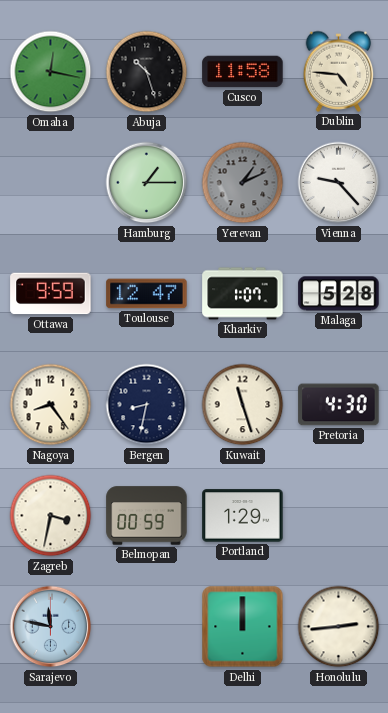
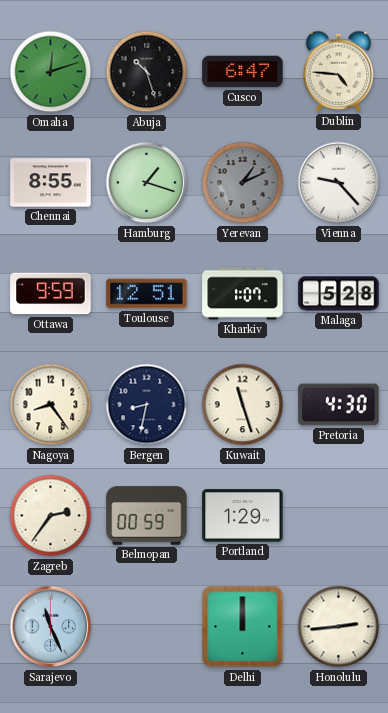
Omaha: 12:17 -> 12:12
Cusco: 11:58 -> 6:47
Chennai: none -> 8:55
Hamburg: 1:15 -> 1:18
Toulouse: 12:47 -> 12:51
Zagreb: 3:32 -> 2:36
Sarajevo: 11:47 -> 11:26
